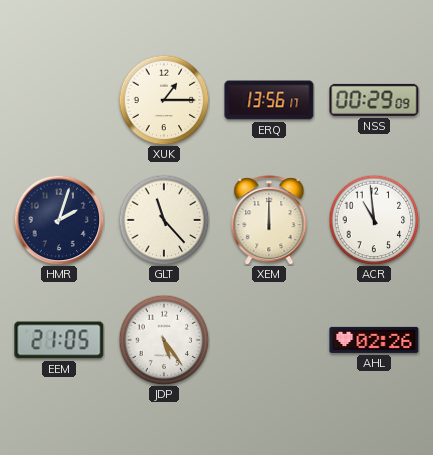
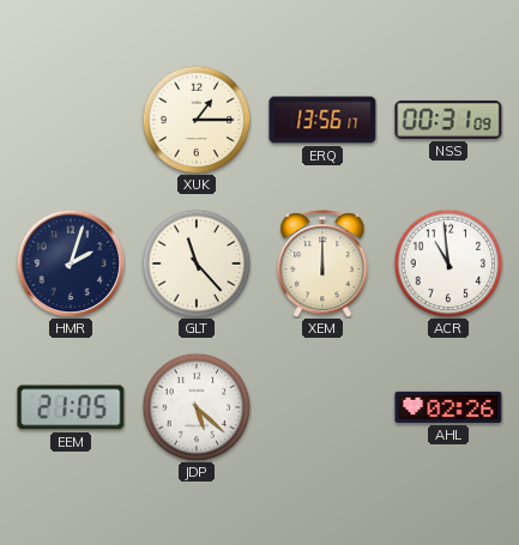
NSS: 00:29 -> 00:31
JDP: 5:24 -> 5:22
